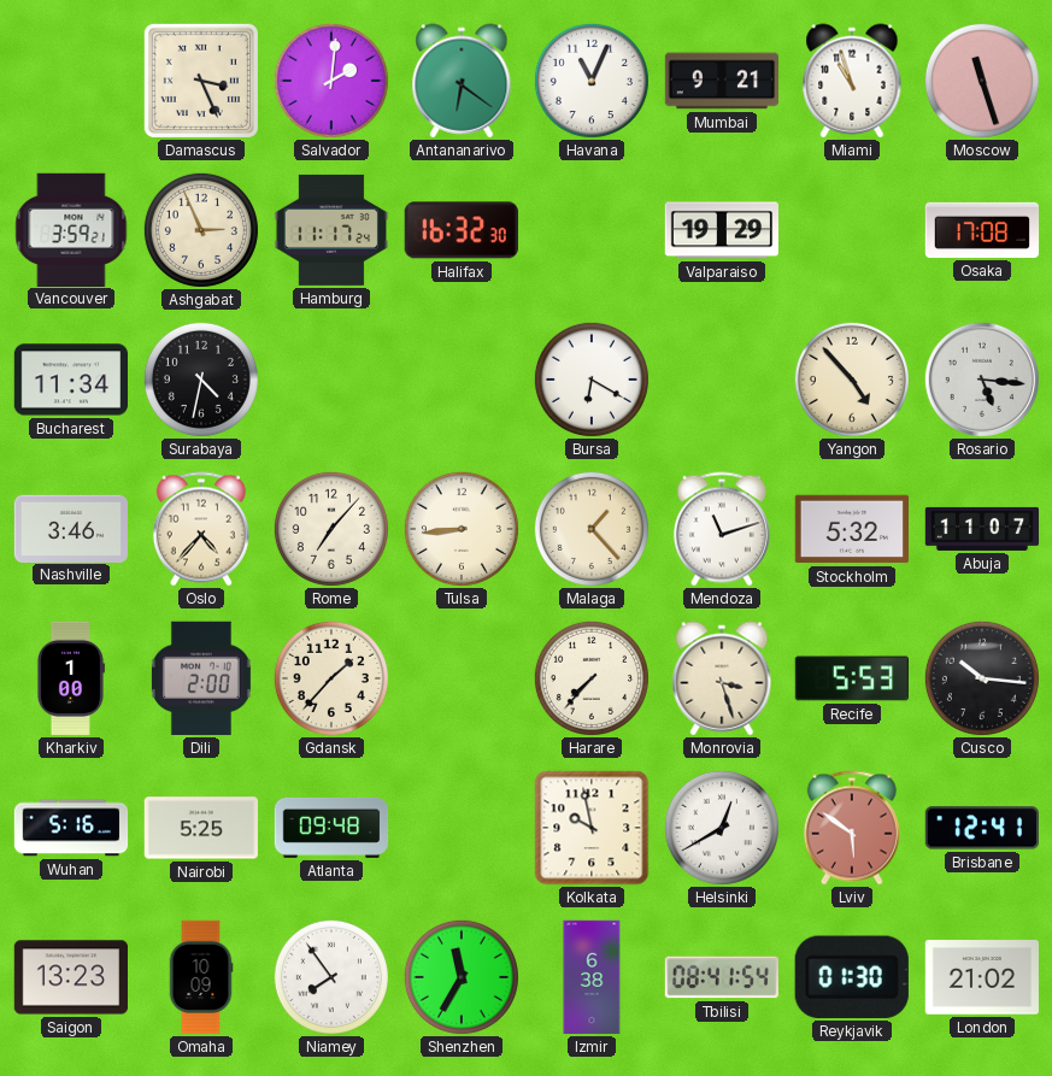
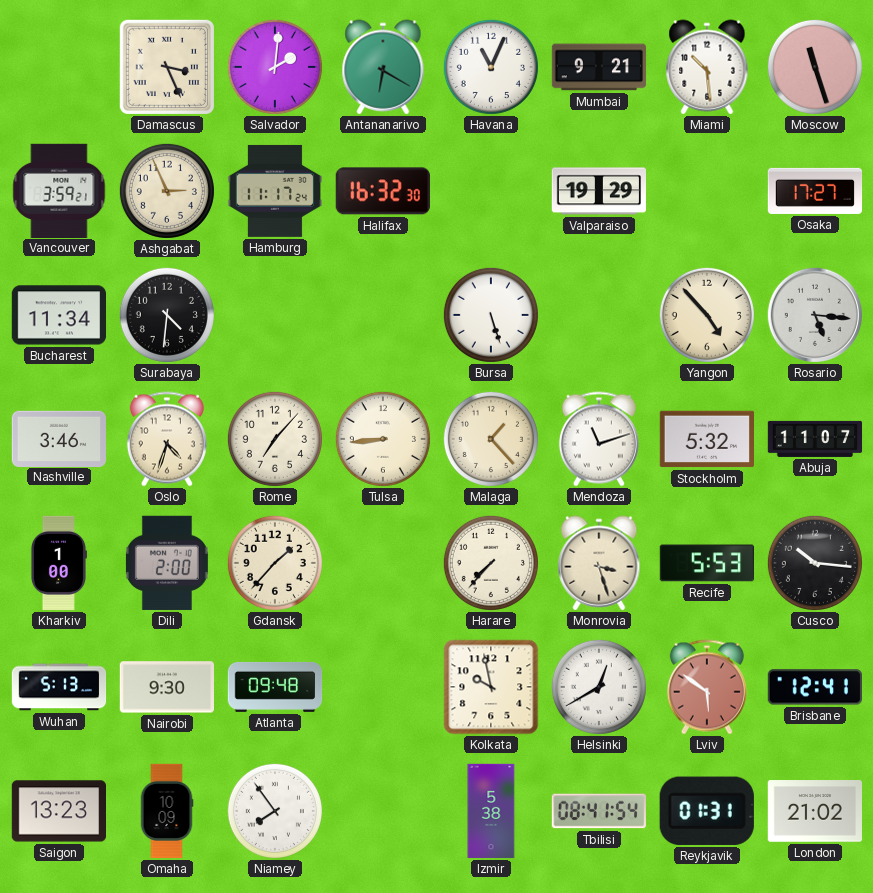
Antananarivo: 6:21 -> 6:20
Miami: 10:57 -> 10:29
Osaka: 17:08 -> 17:27
Surabaya: 4:32 -> 4:31
Bursa: 6:20 -> 5:27
Oslo: 4:37 -> 4:33
Wuhan: 5:16 -> 5:13
Nairobi: 5:25 -> 9:30
Shenzhen: 11:35 -> none
Izmir: 6:38 -> 5:38
Reykjavik: 01:30 -> 01:31
